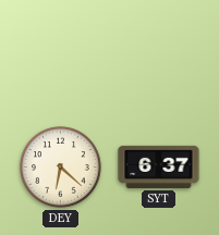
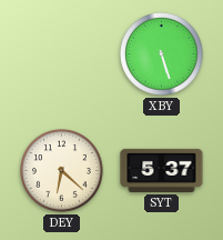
XBY: none -> 5:27
SYT: 6:37 -> 5:37
